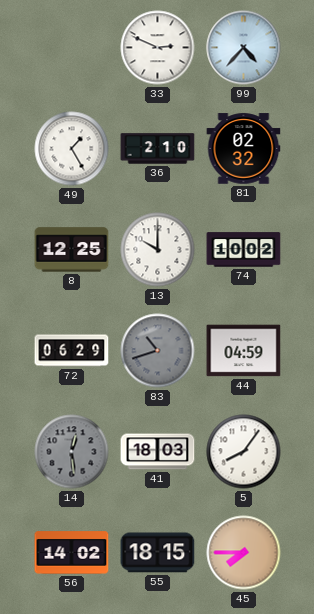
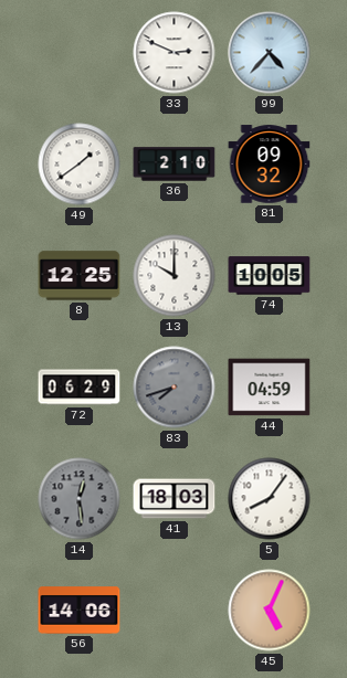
49: 1:25 -> 1:39
81: 02:32 -> 09:32
74: 10:02 -> 10:05
83: 10:42 -> 7:42
56: 14:02 -> 14:06
55: 18:15 -> none
45: 7:45 -> 5:04
